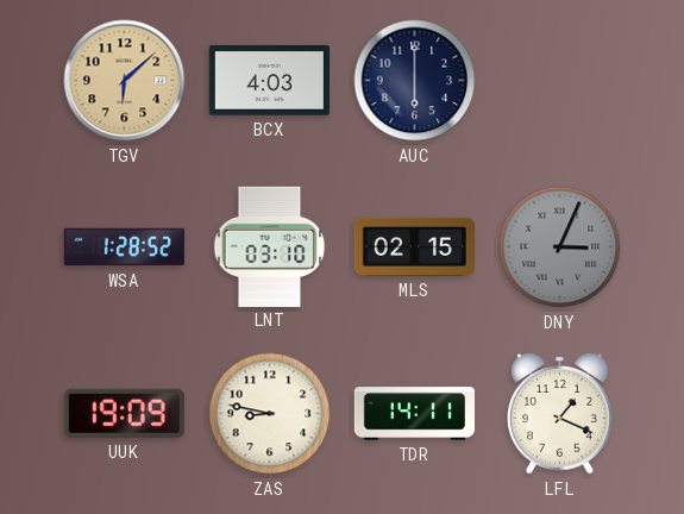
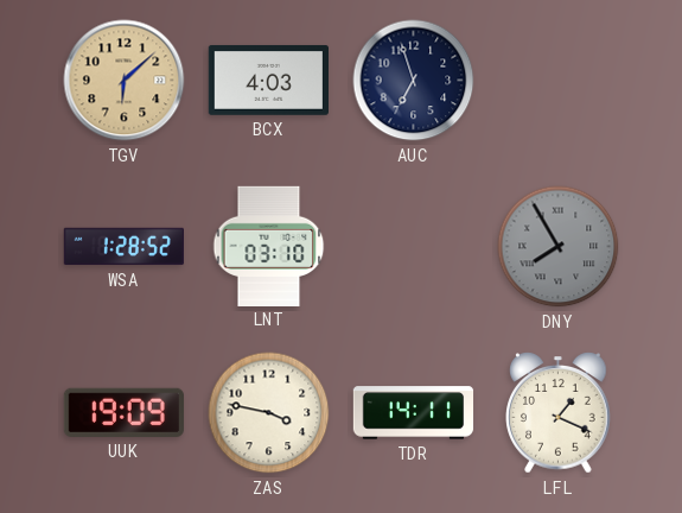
AUC: 6:00 -> 6:57
MLS: 02:15 -> none
DNY: 3:04 -> 7:55
ZAS: 8:47 -> 3:47
